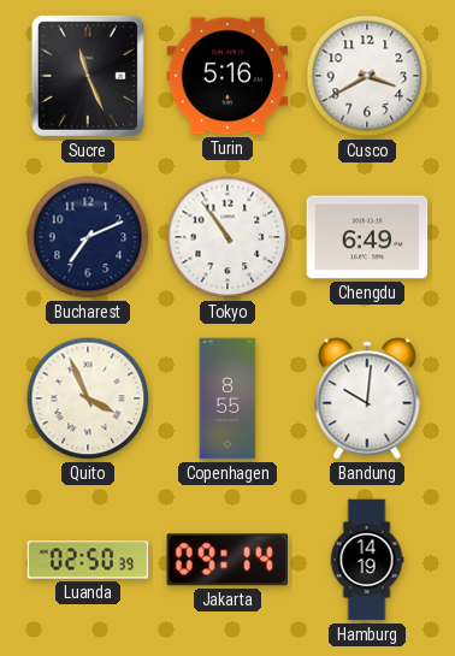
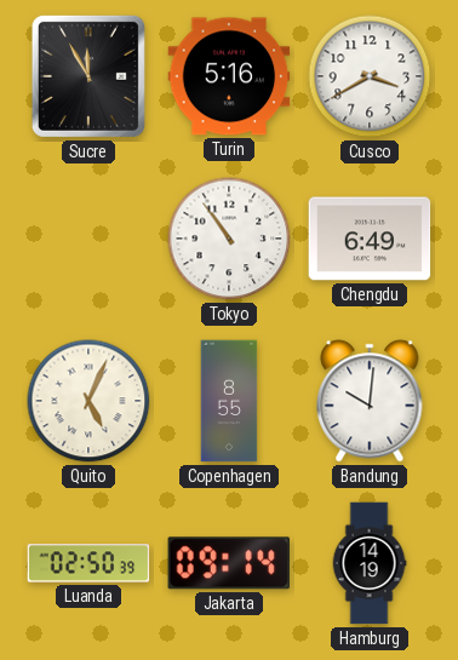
Sucre: 11:26 -> 11:55
Bucharest: 7:11 -> none
Quito: 3:56 -> 5:04
